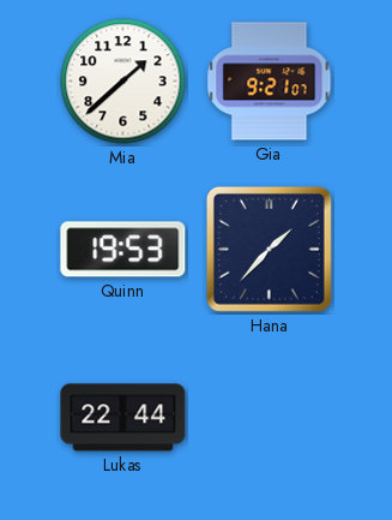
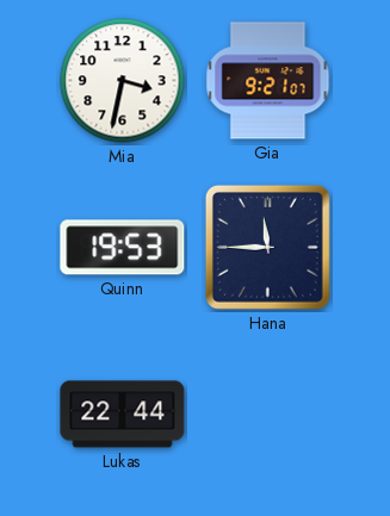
Mia: 1:38 -> 3:32
Hana: 1:37 -> 11:45
